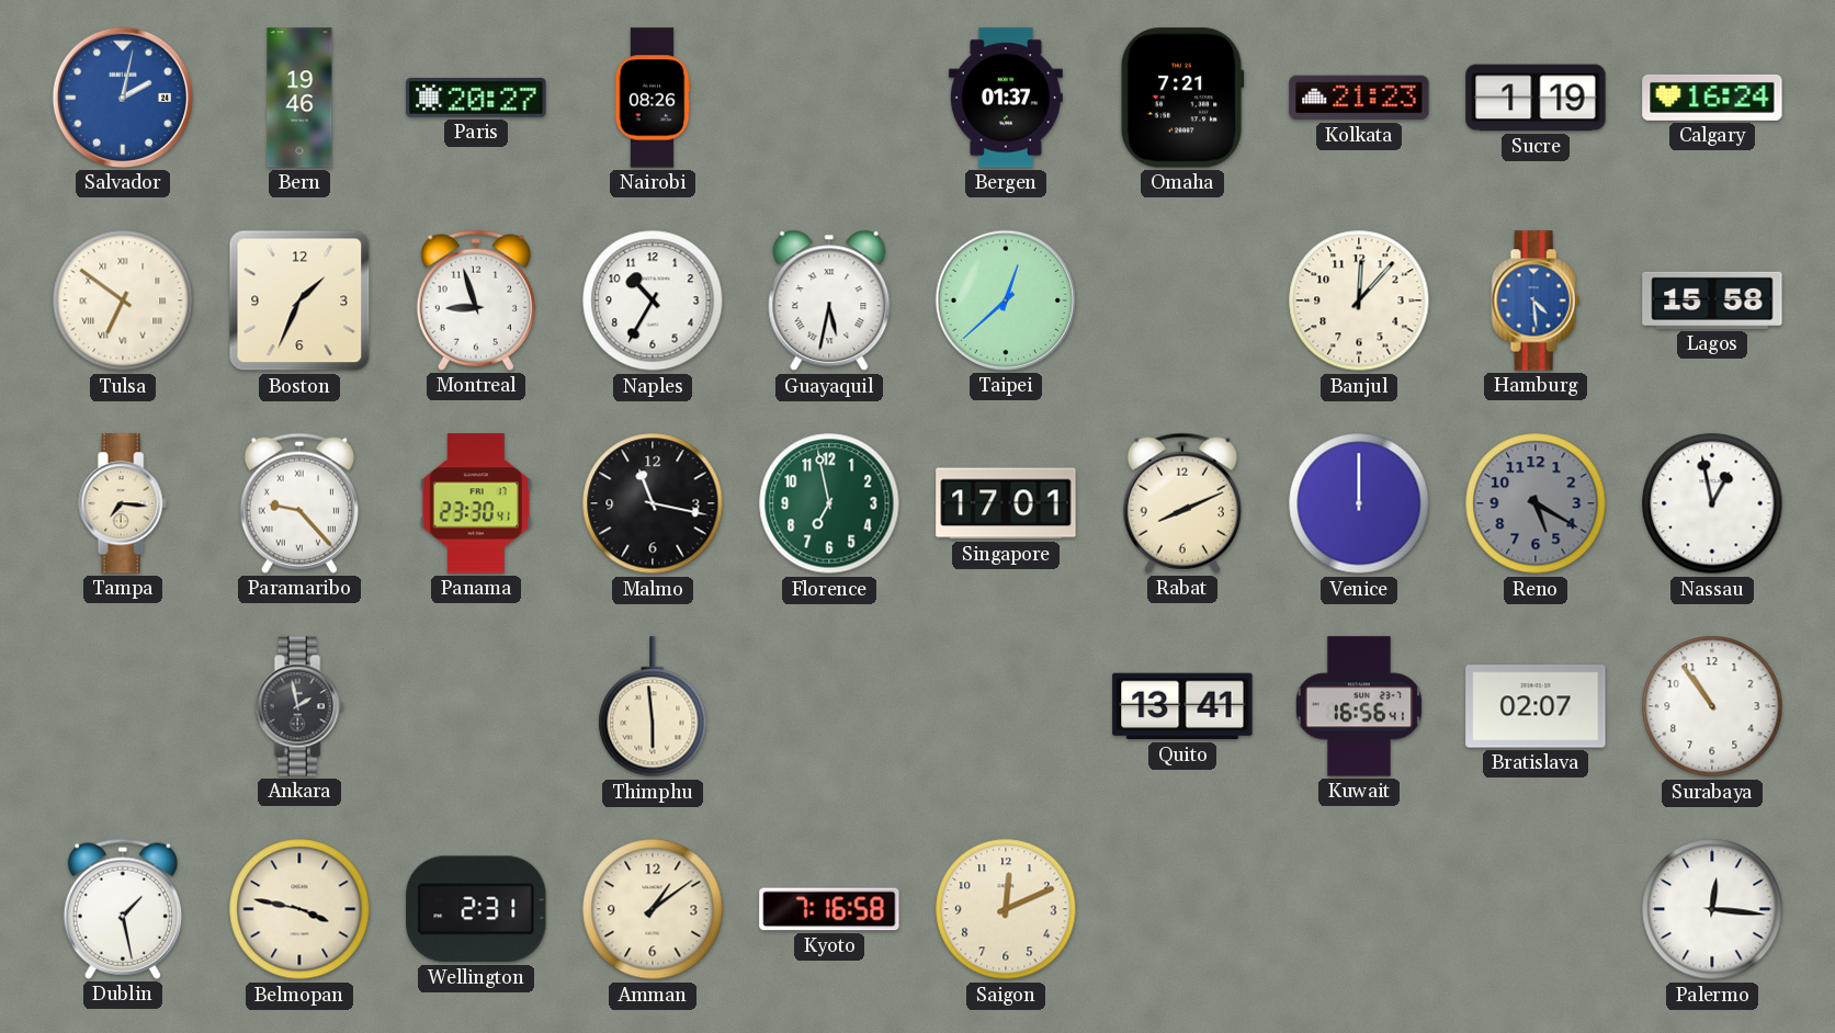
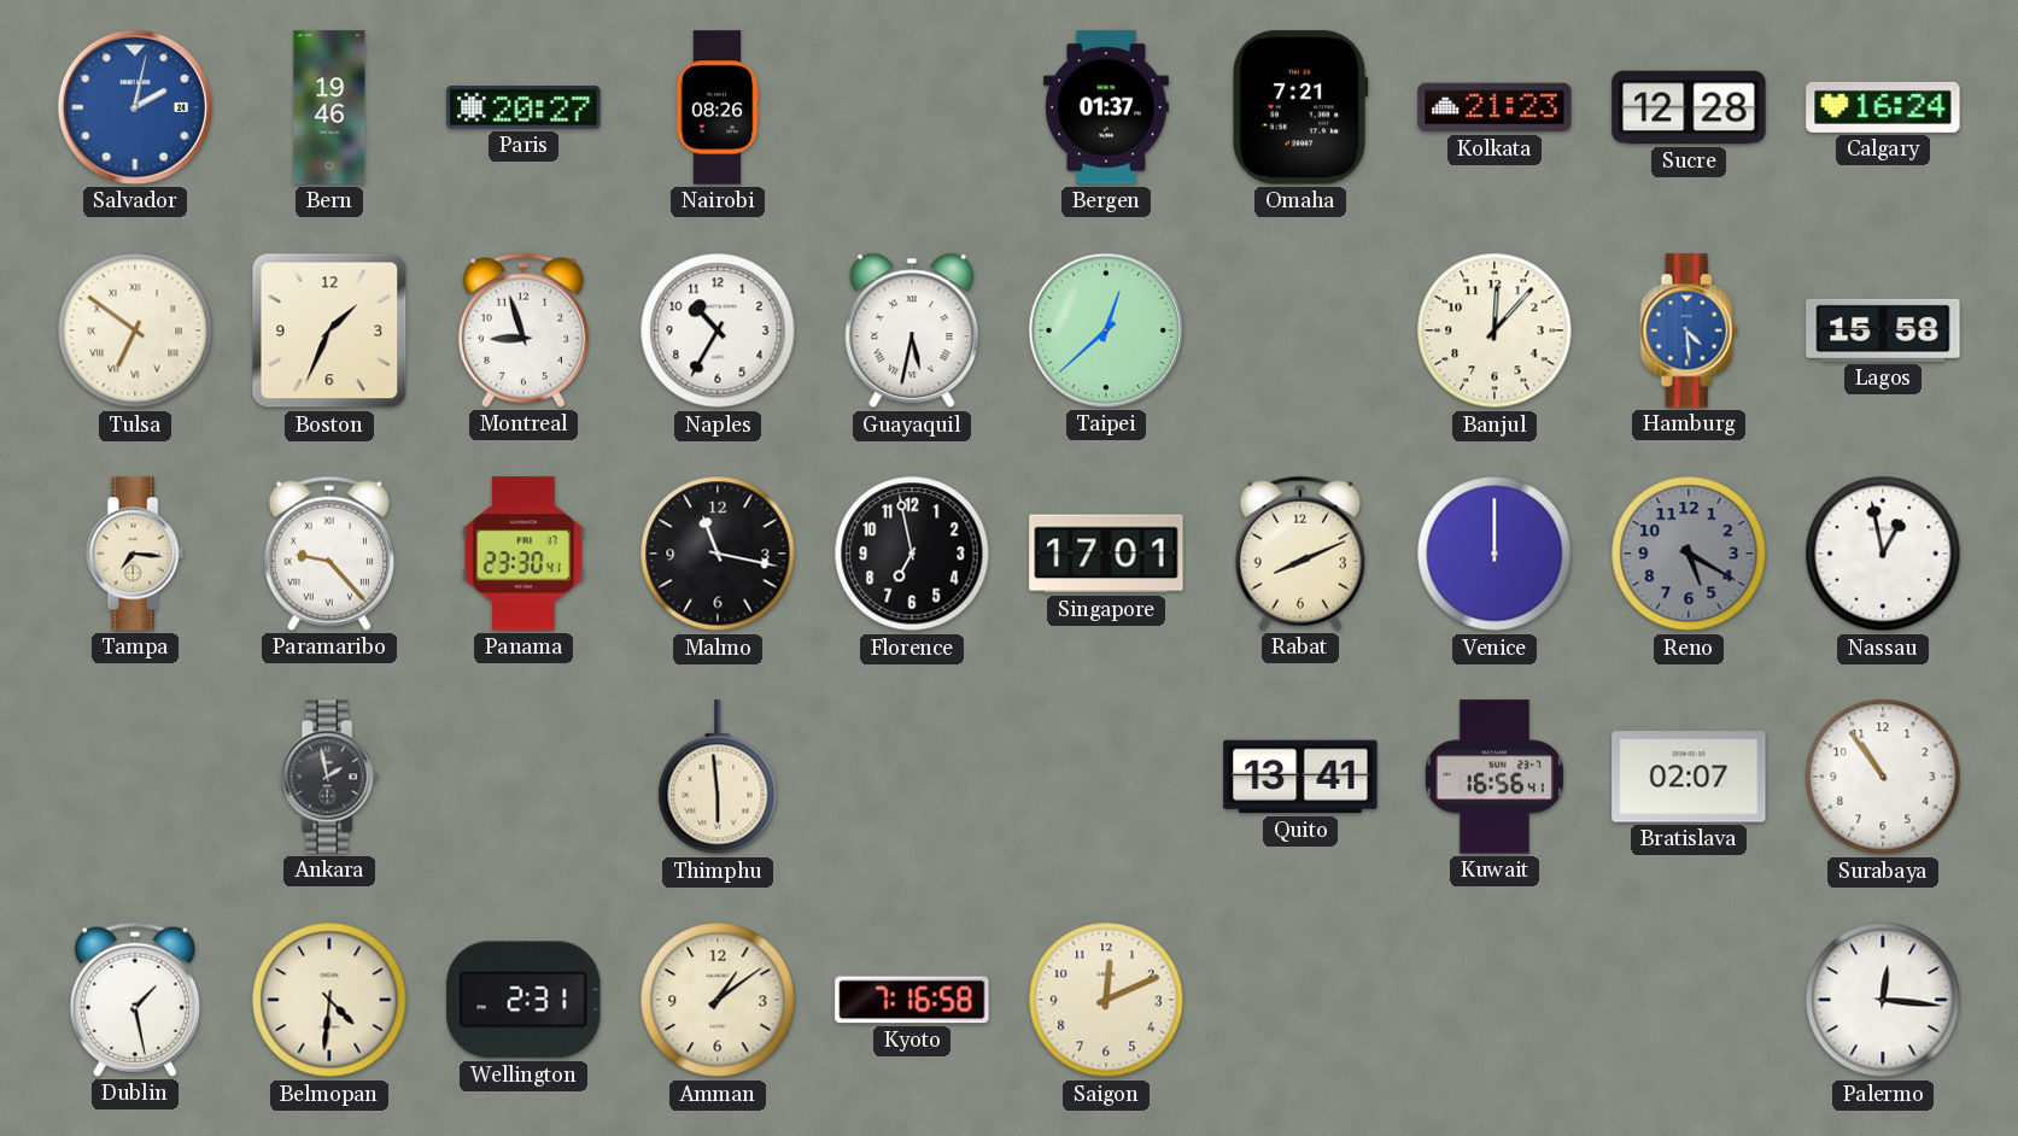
Sucre: 1:19 -> 12:28
Florence dial: green -> black
Belmopan: 3:47 -> 4:31
